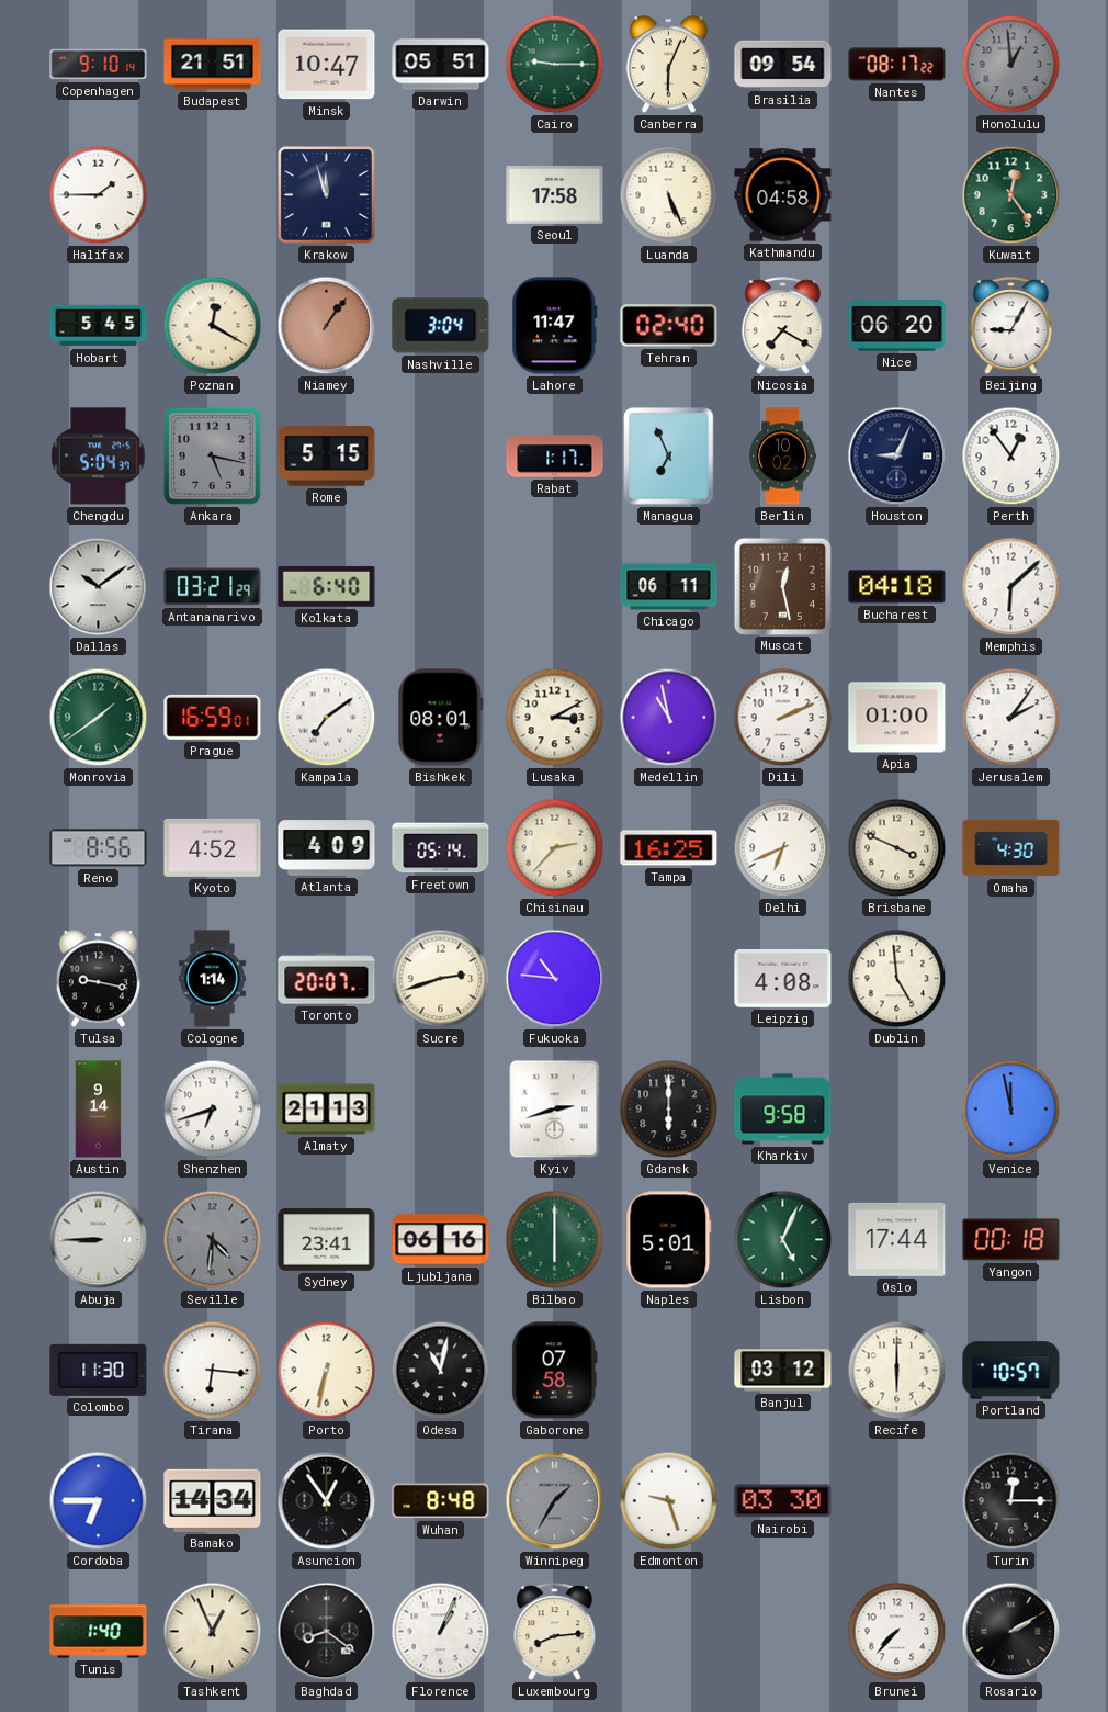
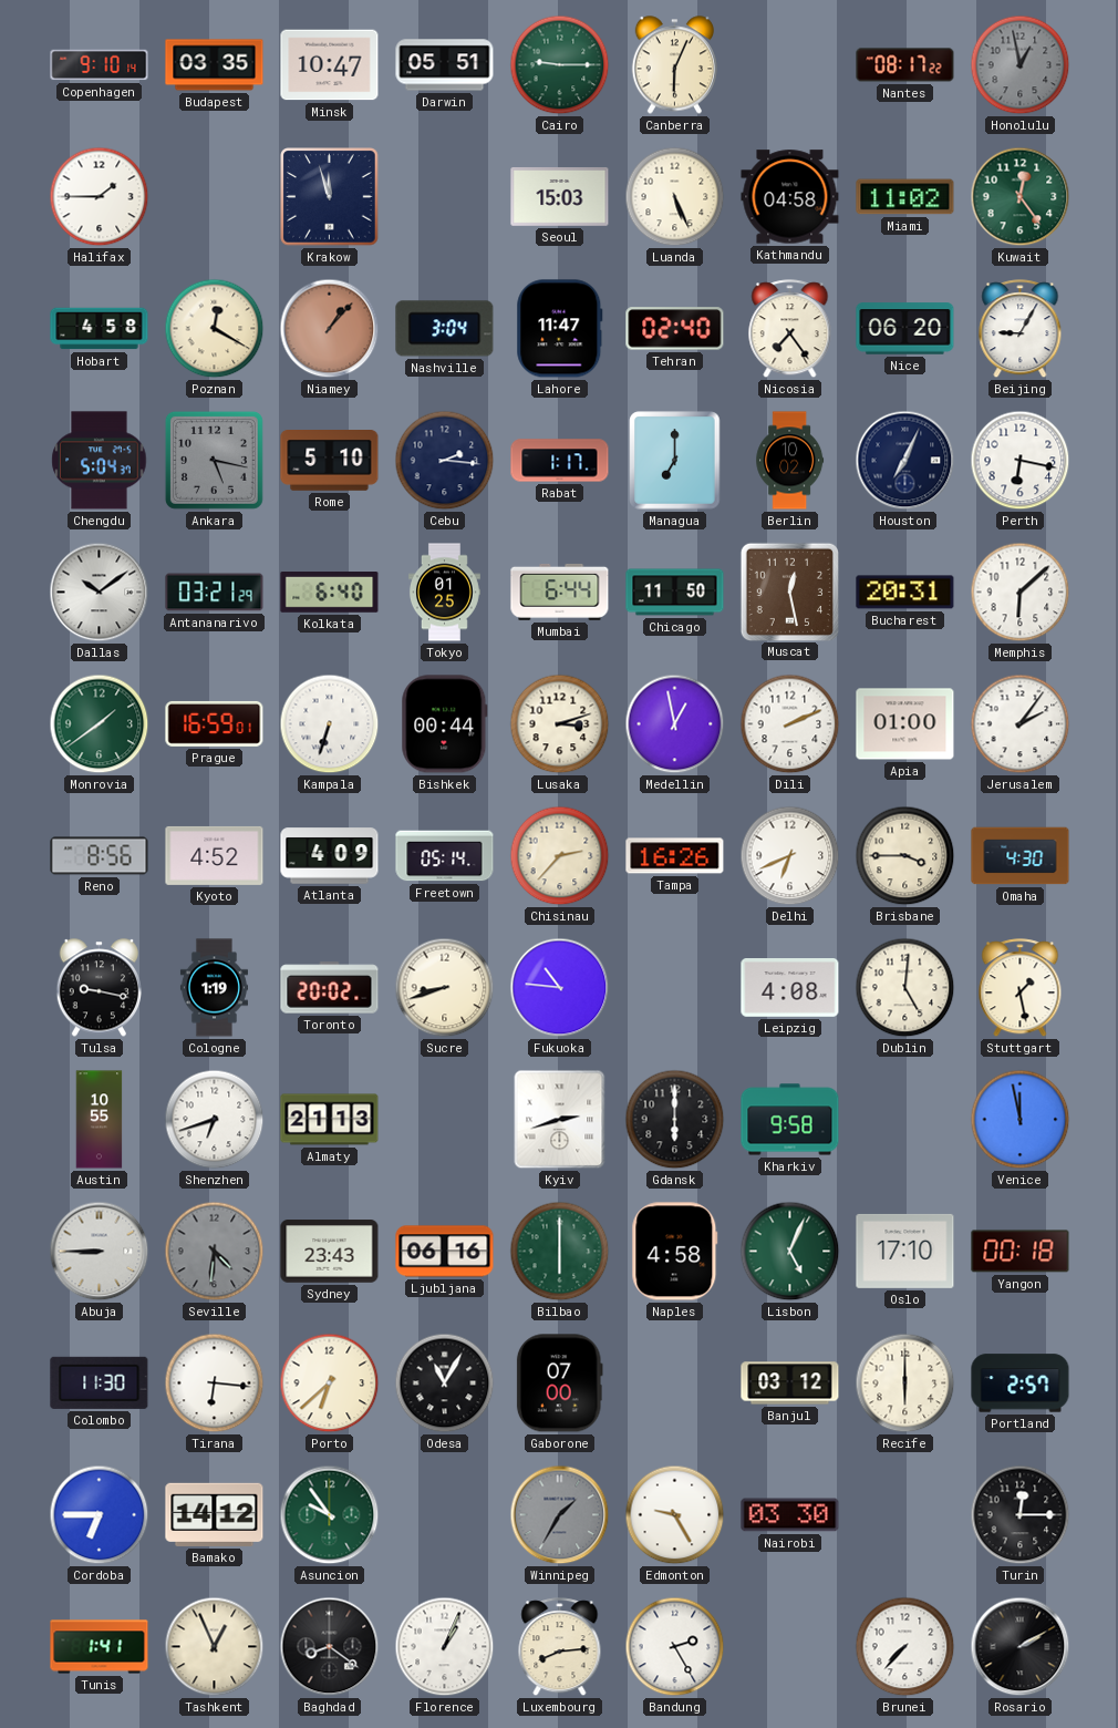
Budapest: 21:51 -> 03:35
Brasilia: 09:54 -> none
Honolulu: 12:59 -> 12:58
Seoul: 17:58 -> 15:03
Miami: none -> 11:02
Hobart: 5:45 -> 4:58
Niamey: 1:06 -> 1:07
Nicosia: 7:20 -> 7:24
Rome: 5:15 -> 5:10
Cebu: none -> 2:16
Managua: 6:56 -> 7:00
Houston: 9:04 -> 7:04
Perth: 12:54 -> 6:17
Tokyo: none -> 01:25
Mumbai: none -> 6:44
Chicago: 06:11 -> 11:50
Bucharest: 04:18 -> 20:31
Kampala: 7:09 -> 6:33
Bishkek: 08:01 -> 00:44
Lusaka: 3:10 -> 3:12
Medellin: 10:58 -> 12:58
Tampa: 16:25 -> 16:26
Brisbane: 3:49 -> 3:45
Cologne: 1:14 -> 1:19
Toronto: 20:07 -> 20:02
Sucre: 2:42 -> 8:42
Dublin: 4:59 -> 5:01
Stuttgart: none -> 1:28
Austin: 9:14 -> 10:55
Sydney: 23:41 -> 23:43
Naples: 5:01 -> 4:58
Oslo: 17:44 -> 17:10
Porto: 6:32 -> 6:38
Odesa: 11:02 -> 11:05
Gaborone: 07:58 -> 07:00
Portland: 10:57 -> 2:57
Bamako: 14:34 -> 14:12
Asuncion: 12:54 -> 9:54
Asuncion dial: black -> green
Wuhan: 8:48 -> none
Edmonton: 9:27 -> 9:25
Tunis: 1:40 -> 1:41
Bandung: none -> 2:25
